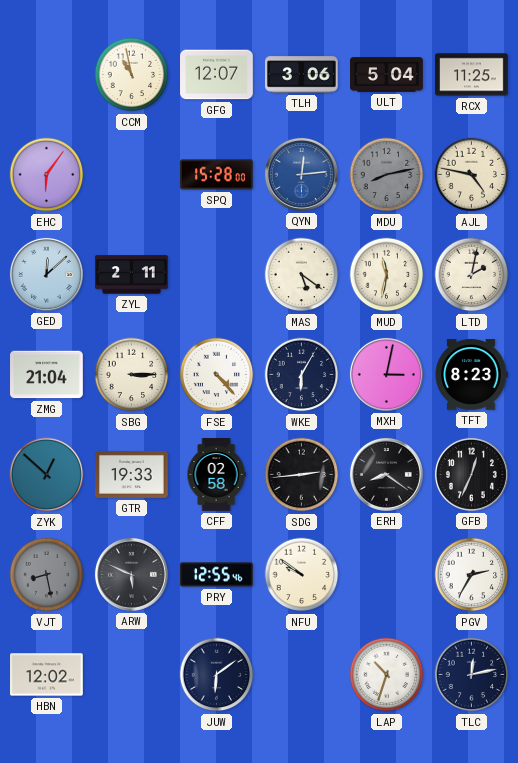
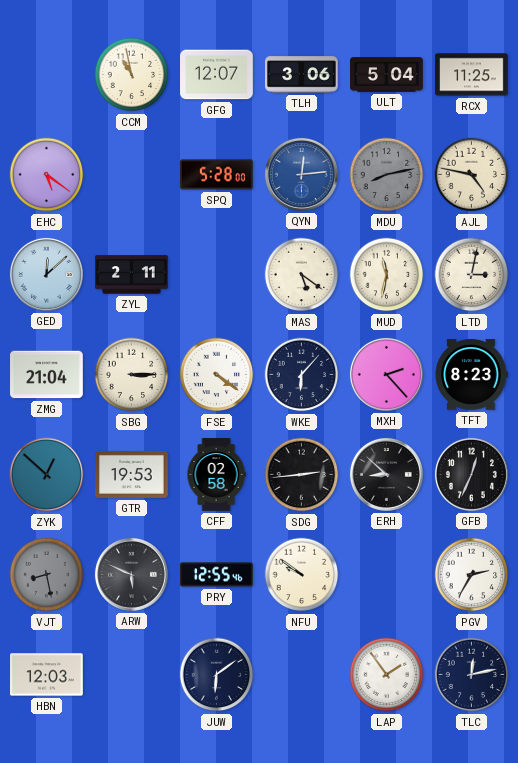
EHC: 6:06 -> 5:21
SPQ: 15:28 -> 5:28
LTD: 2:02 -> 3:02
FSE: 4:23 -> 4:21
WKE: 6:05 -> 6:07
MXH: 3:02 -> 2:23
GTR: 19:33 -> 19:53
ERH: 8:21 -> 8:52
HBN: 12:02 -> 12:03
LAP: 10:33 -> 1:54
